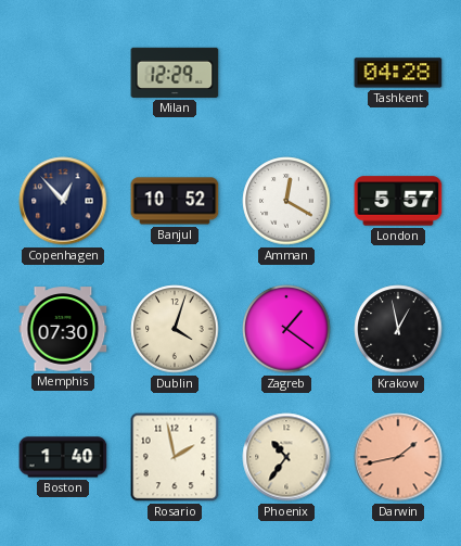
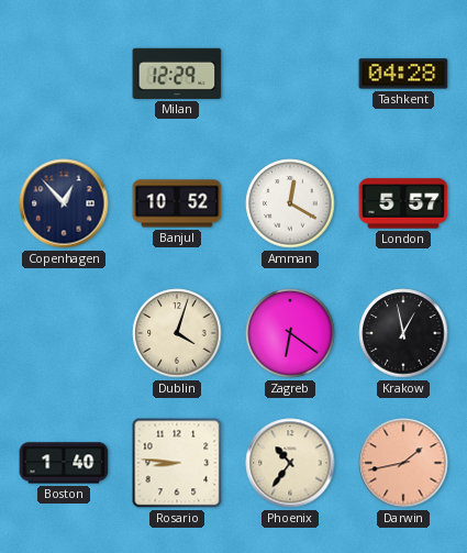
Memphis: 07:30 -> none
Zagreb: 1:21 -> 6:21
Rosario: 1:58 -> 8:46
